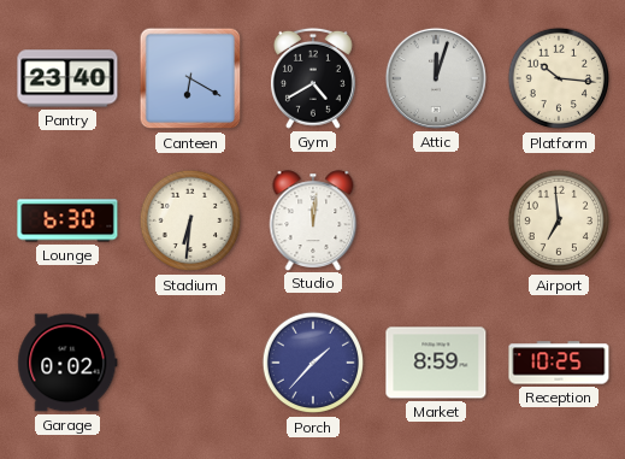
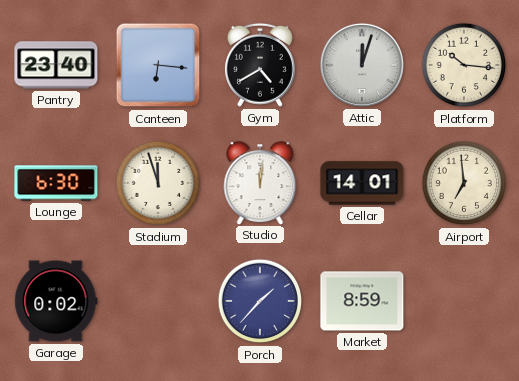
Canteen: 6:20 -> 6:16
Stadium: 6:31 -> 11:57
Cellar: none -> 14:01
Reception: 10:25 -> none
